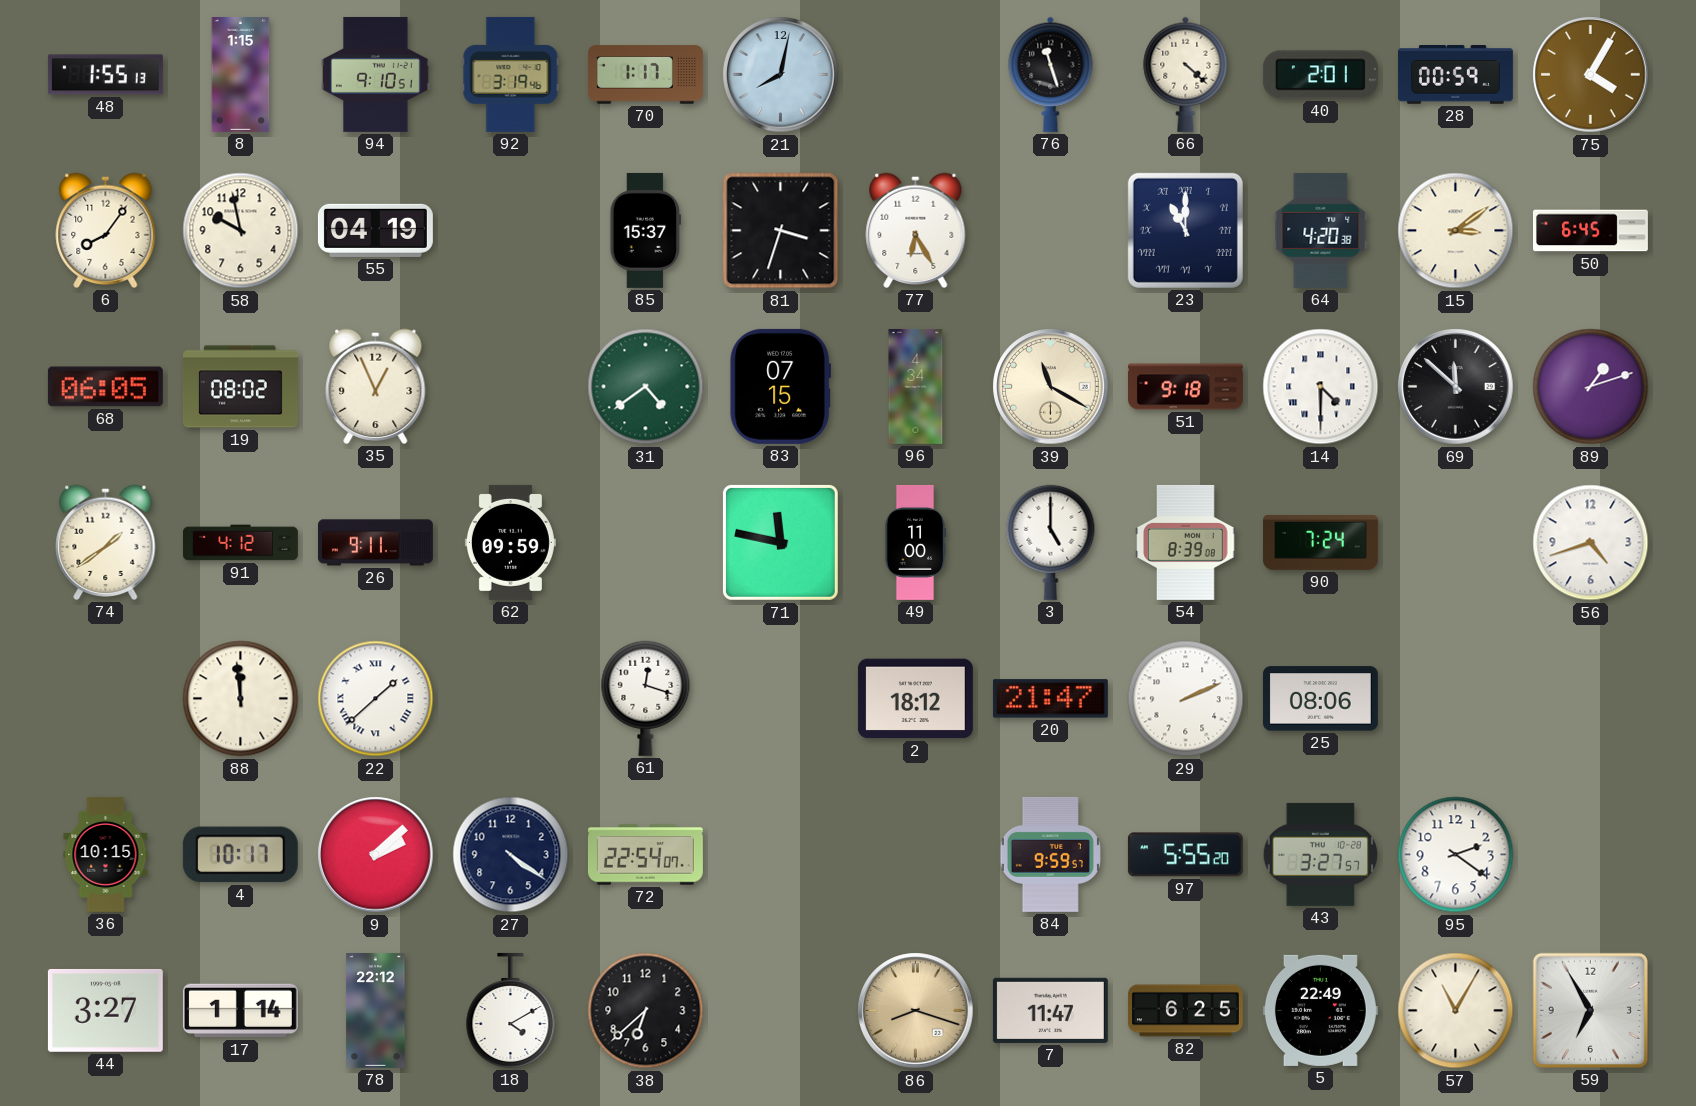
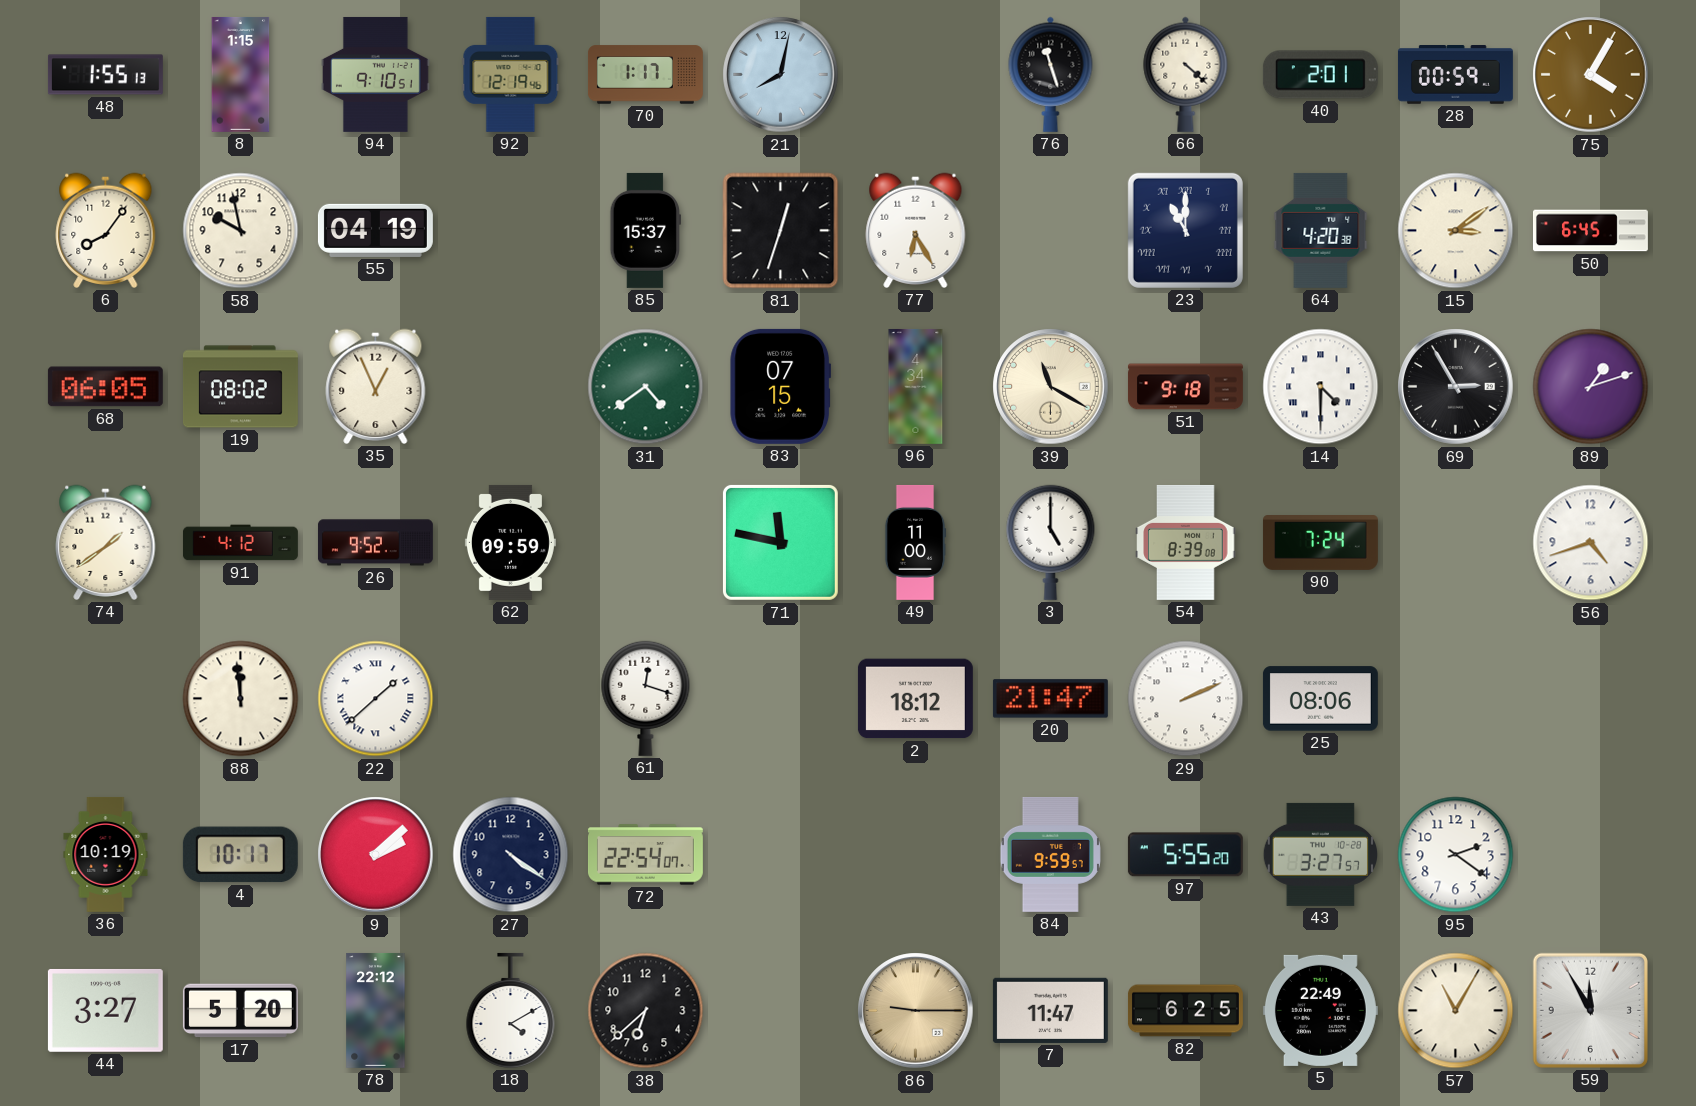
92: 3:19 -> 12:19
81: 3:33 -> 12:33
69: 11:52 -> 2:55
26: 9:11 -> 9:52
36: 10:15 -> 10:19
17: 1:14 -> 5:20
86: 8:18 -> 9:15
59: 6:55 -> 11:55
